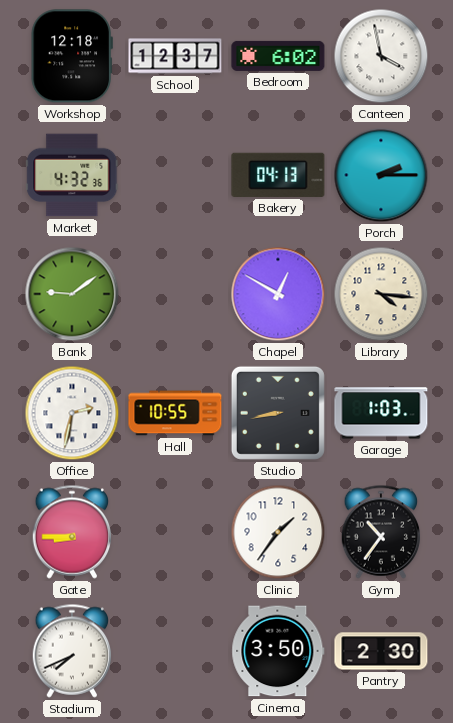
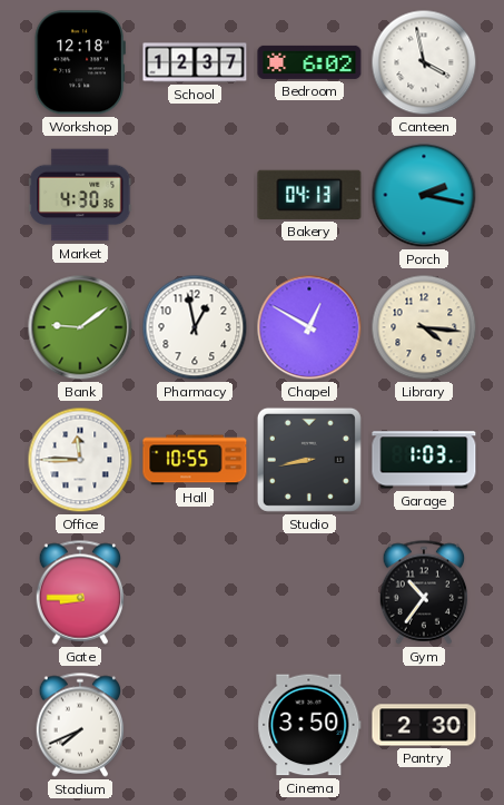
Market: 4:32 -> 4:30
Porch: 2:15 -> 2:17
Pharmacy: none -> 12:58
Office: 2:32 -> 11:45
Clinic: 1:36 -> none
